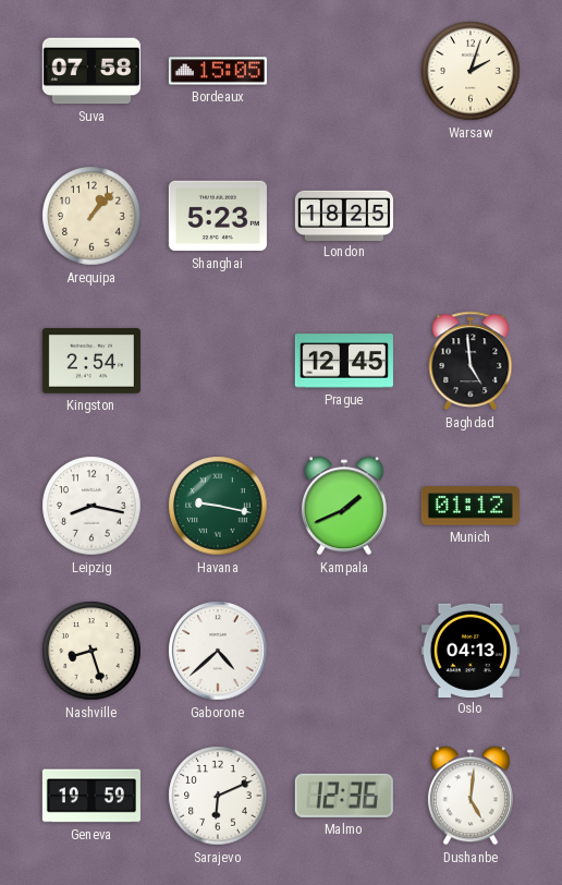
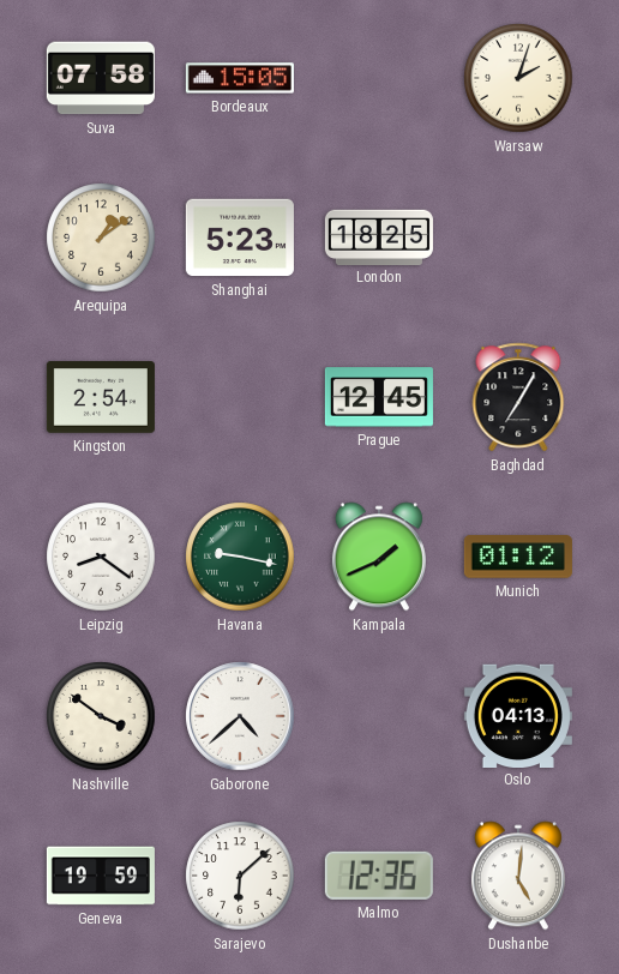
Arequipa: 1:07 -> 1:09
Baghdad: 4:59 -> 7:05
Leipzig: 8:17 -> 8:21
Nashville: 8:27 -> 3:51
Sarajevo: 6:11 -> 6:08
